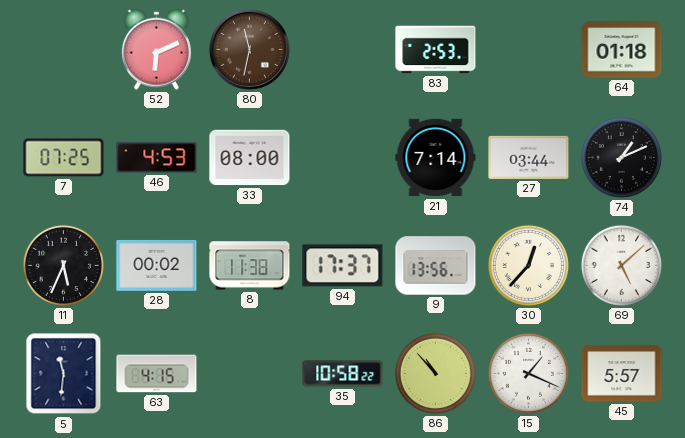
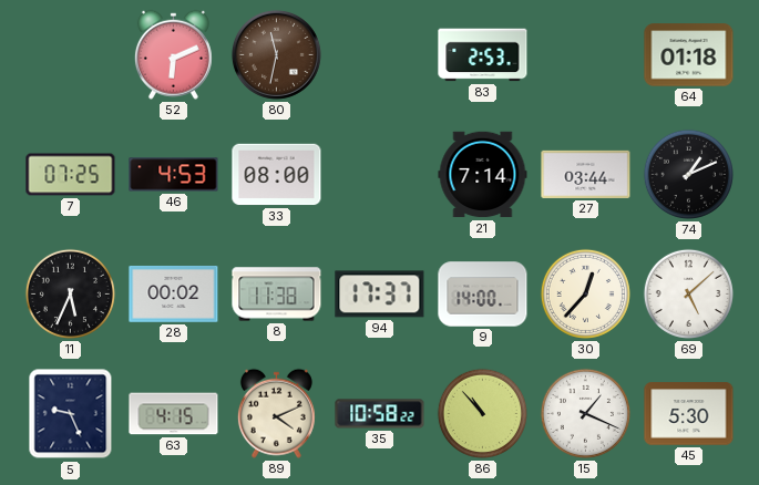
9: 13:56 -> 14:00
5: 11:31 -> 9:26
89: none -> 4:11
45: 5:57 -> 5:30
